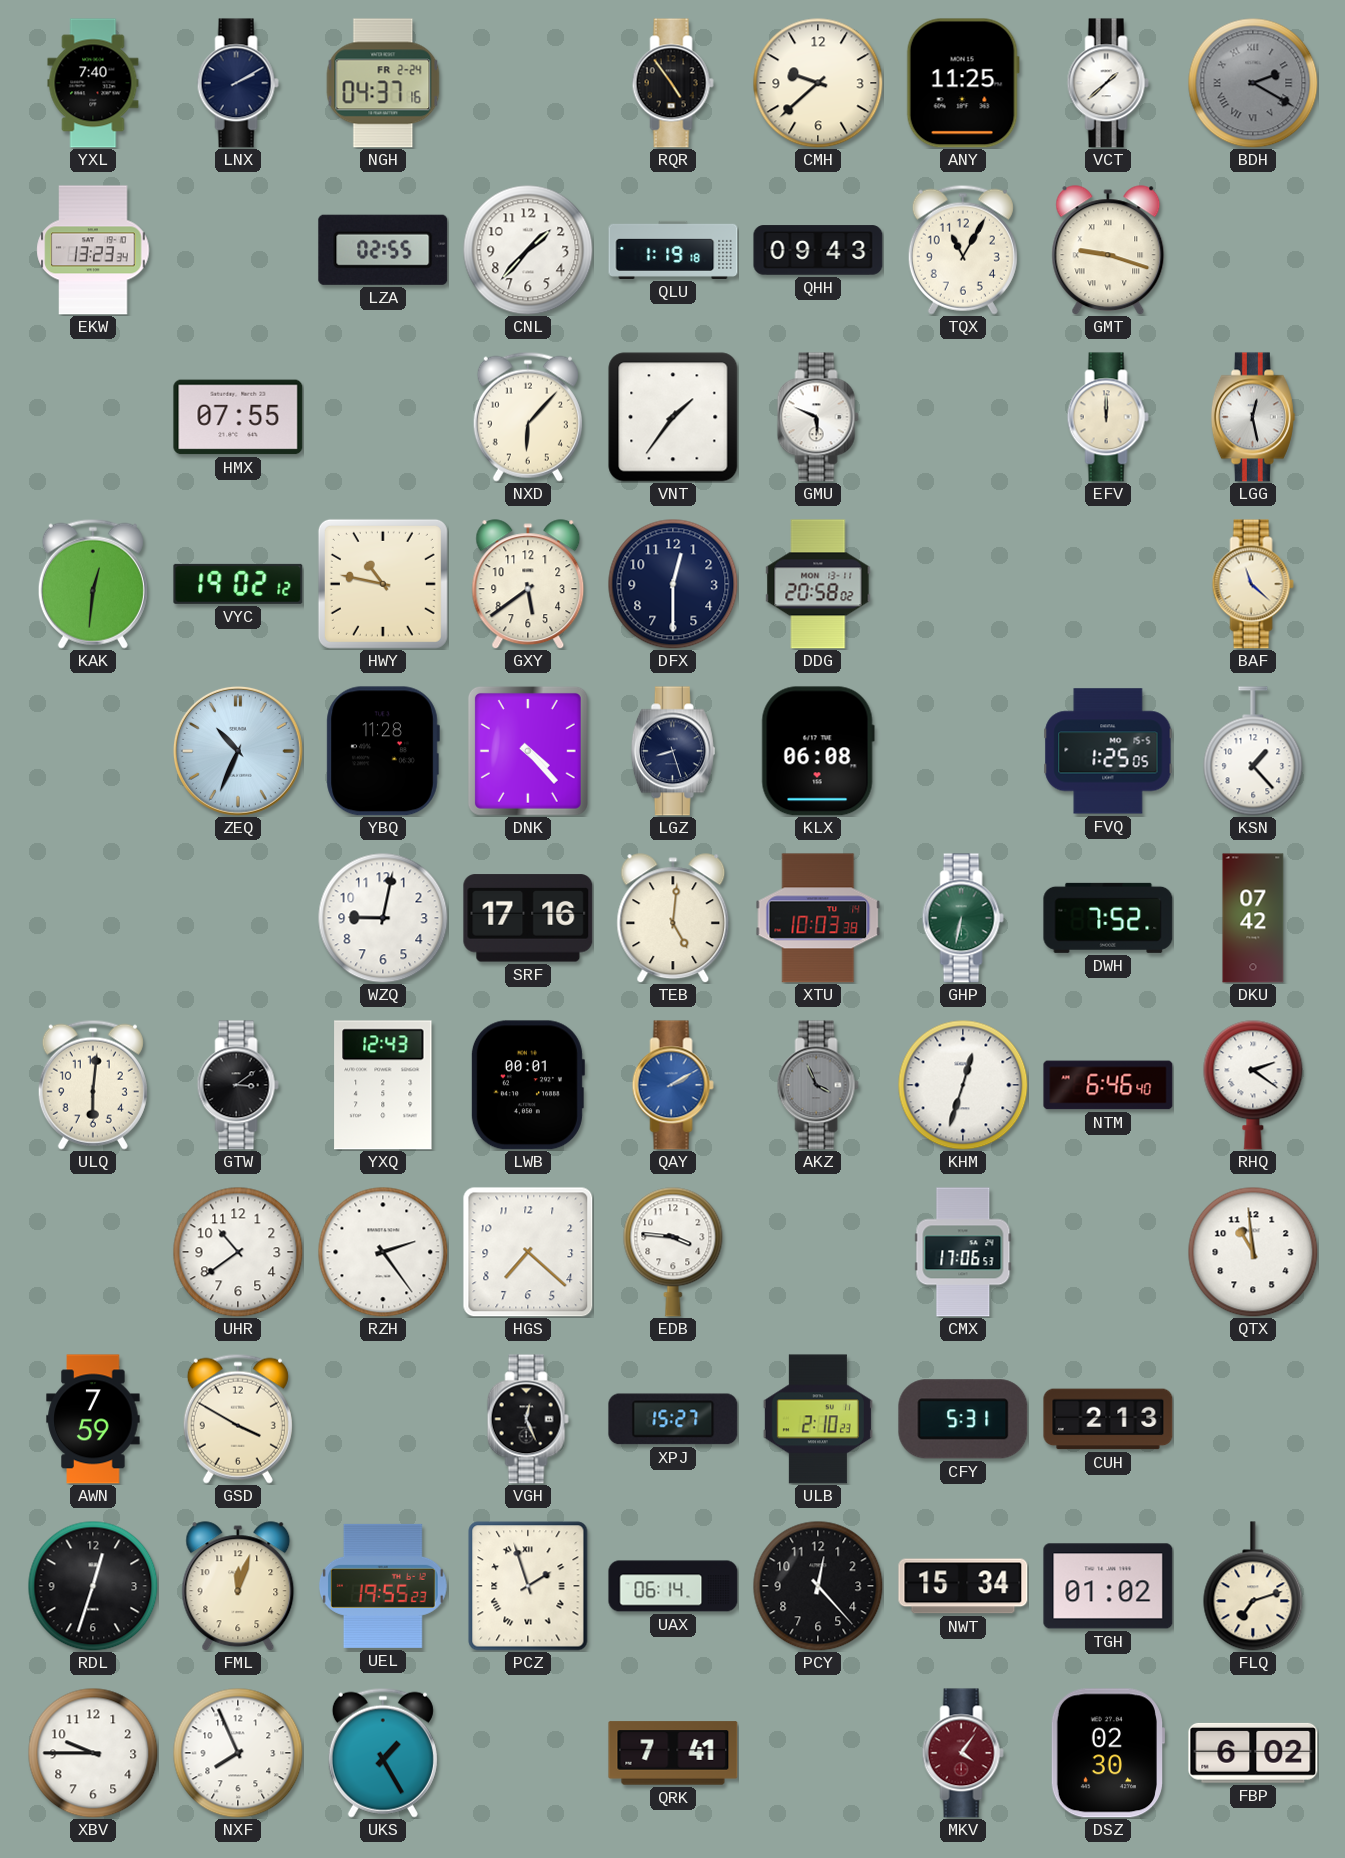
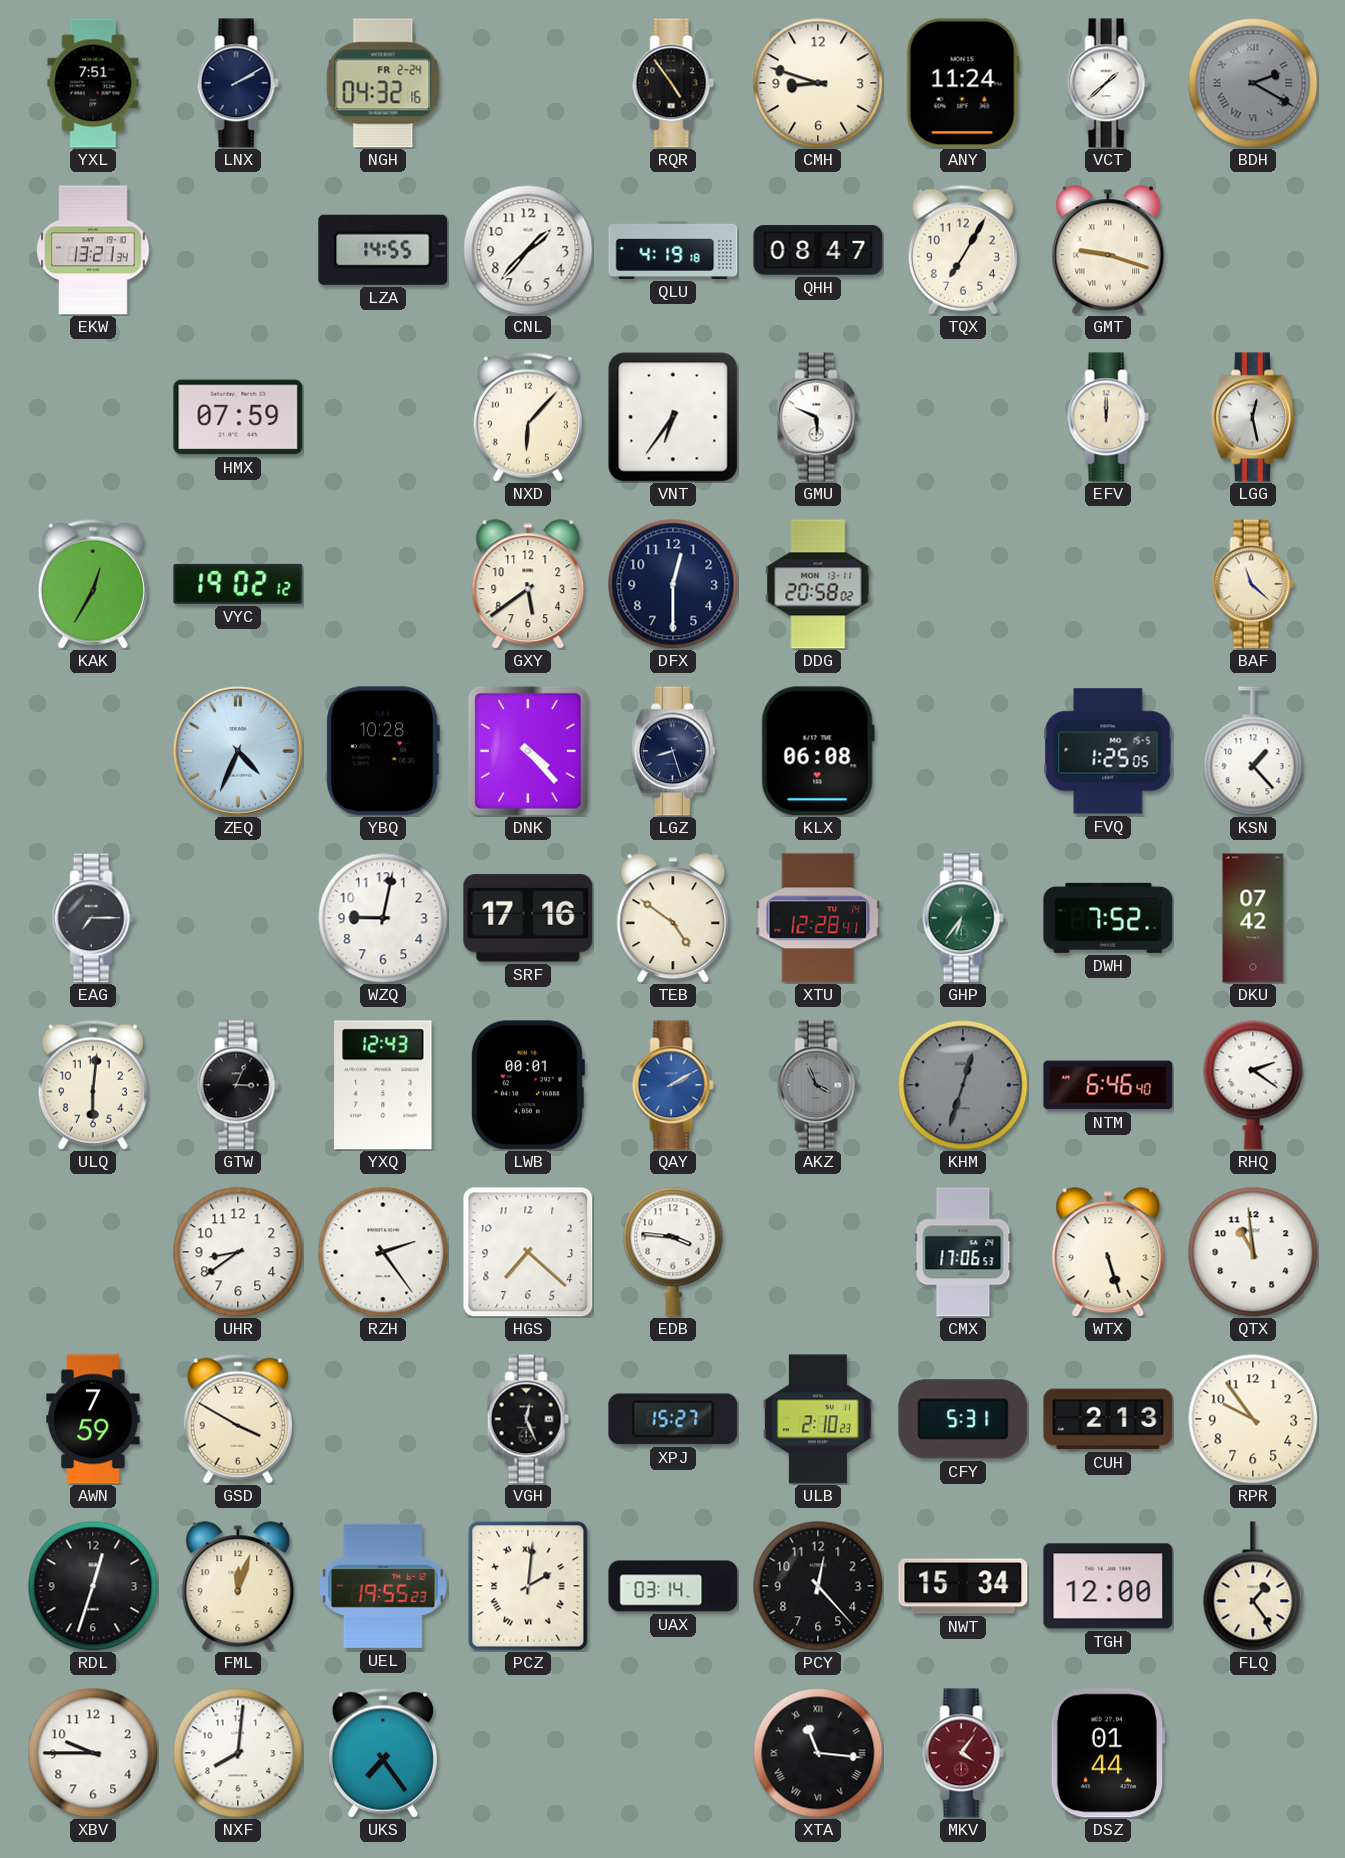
YXL: 7:40 -> 7:51
NGH: 04:37 -> 04:32
CMH: 9:38 -> 8:48
ANY: 11:25 -> 11:24
EKW: 13:23 -> 13:21
LZA: 02:55 -> 14:55
QLU: 1:19 -> 4:19
QHH: 09:43 -> 08:47
TQX: 11:05 -> 7:05
HMX: 07:55 -> 07:59
VNT: 1:36 -> 6:36
KAK: 12:31 -> 12:35
HWY: 10:47 -> none
ZEQ: 10:34 -> 4:34
YBQ: 11:28 -> 10:28
EAG: none -> 7:15
TEB: 5:01 -> 4:51
XTU: 10:03 -> 12:28
GHP: 6:32 -> 6:36
GTW: 3:09 -> 3:04
KHM dial: white -> grey
UHR: 10:39 -> 8:39
WTX: none -> 5:27
RPR: none -> 9:54
PCZ: 1:57 -> 2:01
UAX: 06:14 -> 03:14
TGH: 01:02 -> 12:00
FLQ: 7:12 -> 1:24
NXF: 7:56 -> 8:01
UKS: 1:25 -> 7:24
QRK: 7:41 -> none
XTA: none -> 11:16
DSZ: 02:30 -> 01:44
FBP: 6:02 -> none
